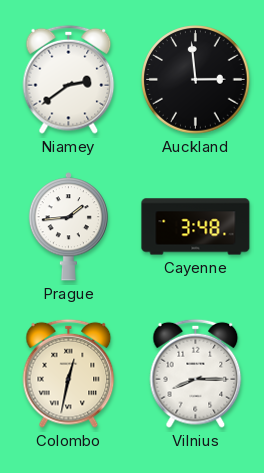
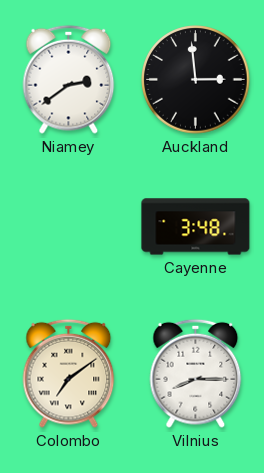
Prague: 1:44 -> none
Colombo: 12:32 -> 7:09
